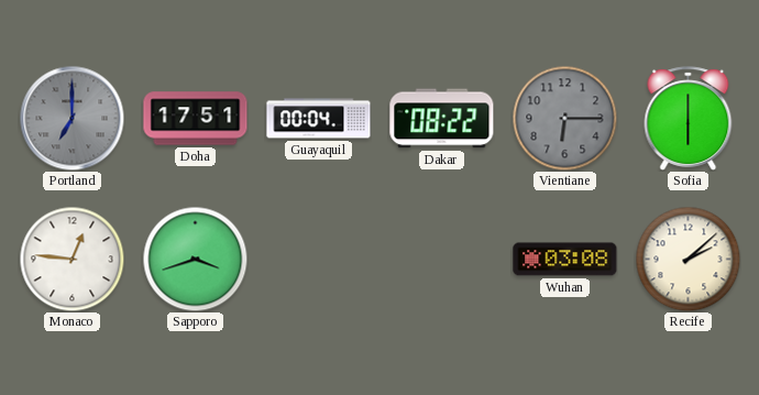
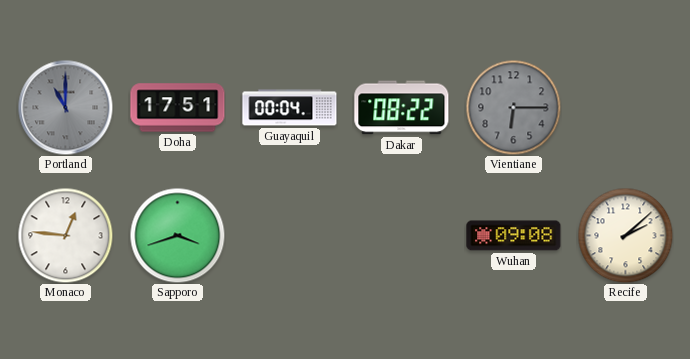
Portland: 7:00 -> 11:00
Sofia: 6:00 -> none
Wuhan: 03:08 -> 09:08
